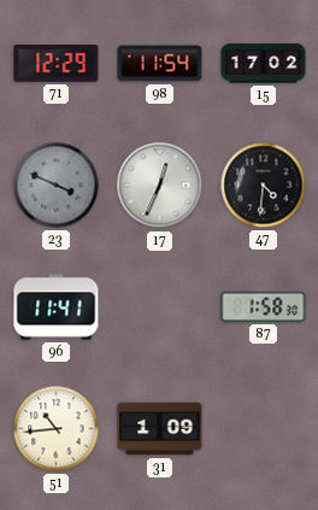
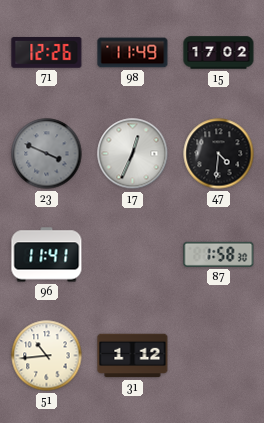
71: 12:29 -> 12:26
98: 11:54 -> 11:49
31: 1:09 -> 1:12
